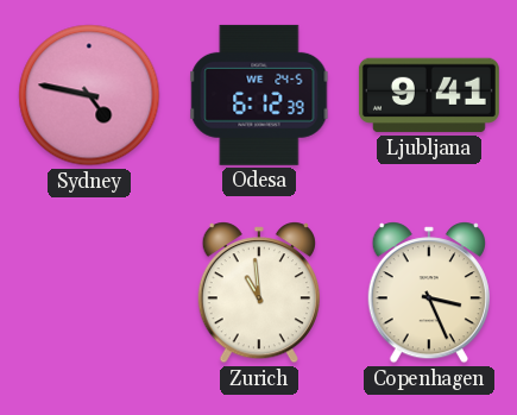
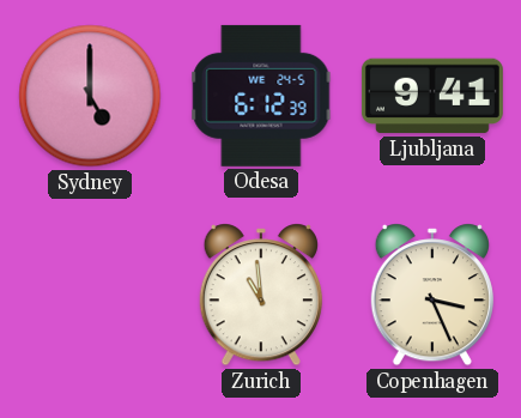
Sydney: 4:47 -> 5:00
